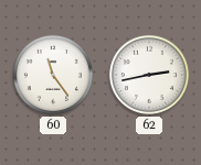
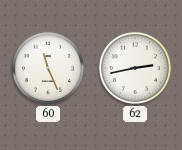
60: 11:24 -> 11:26
